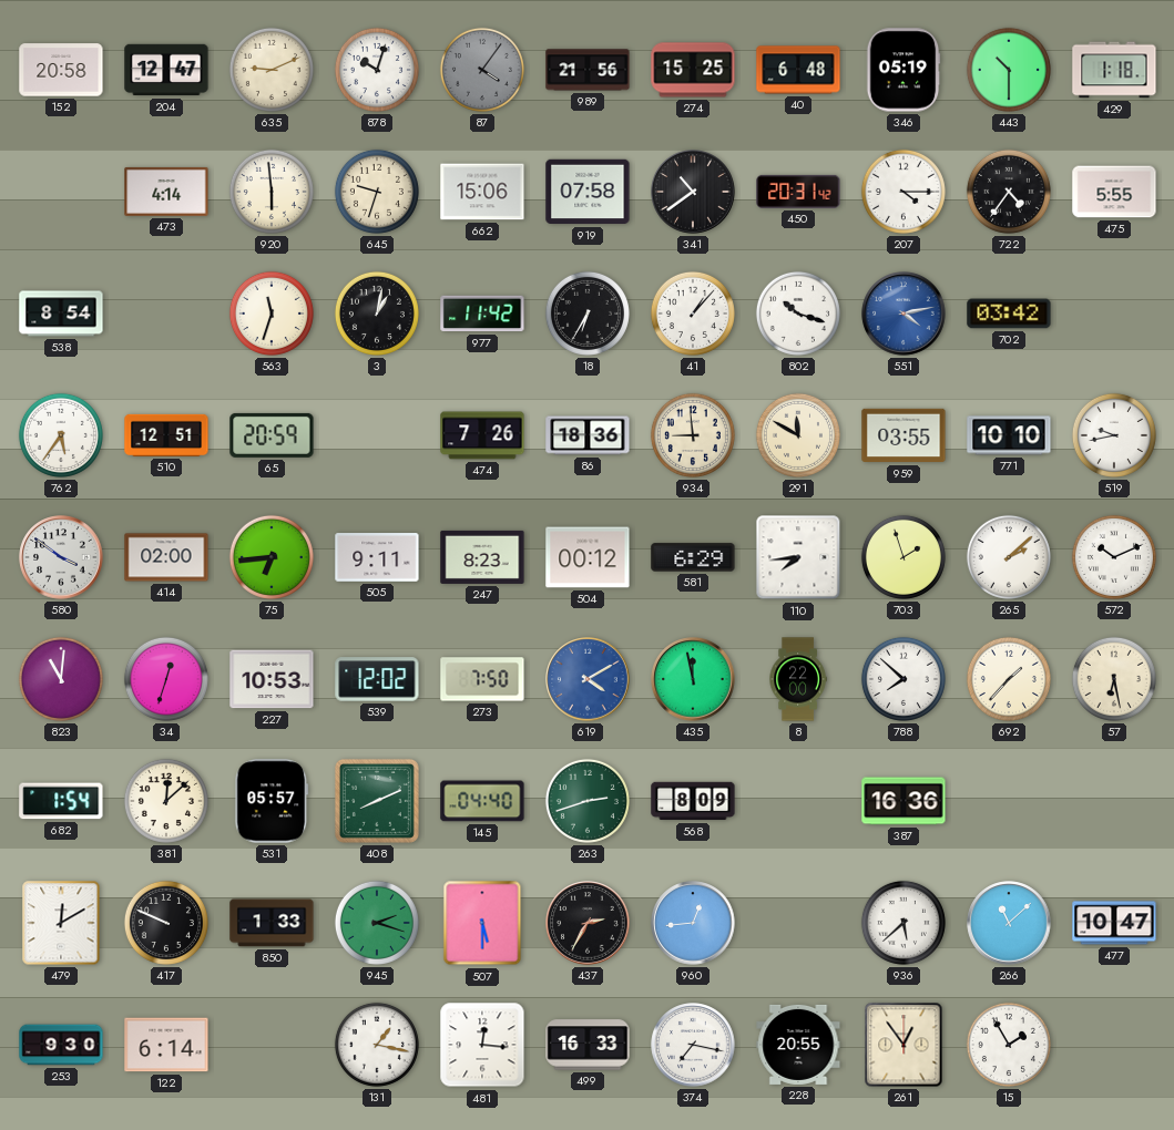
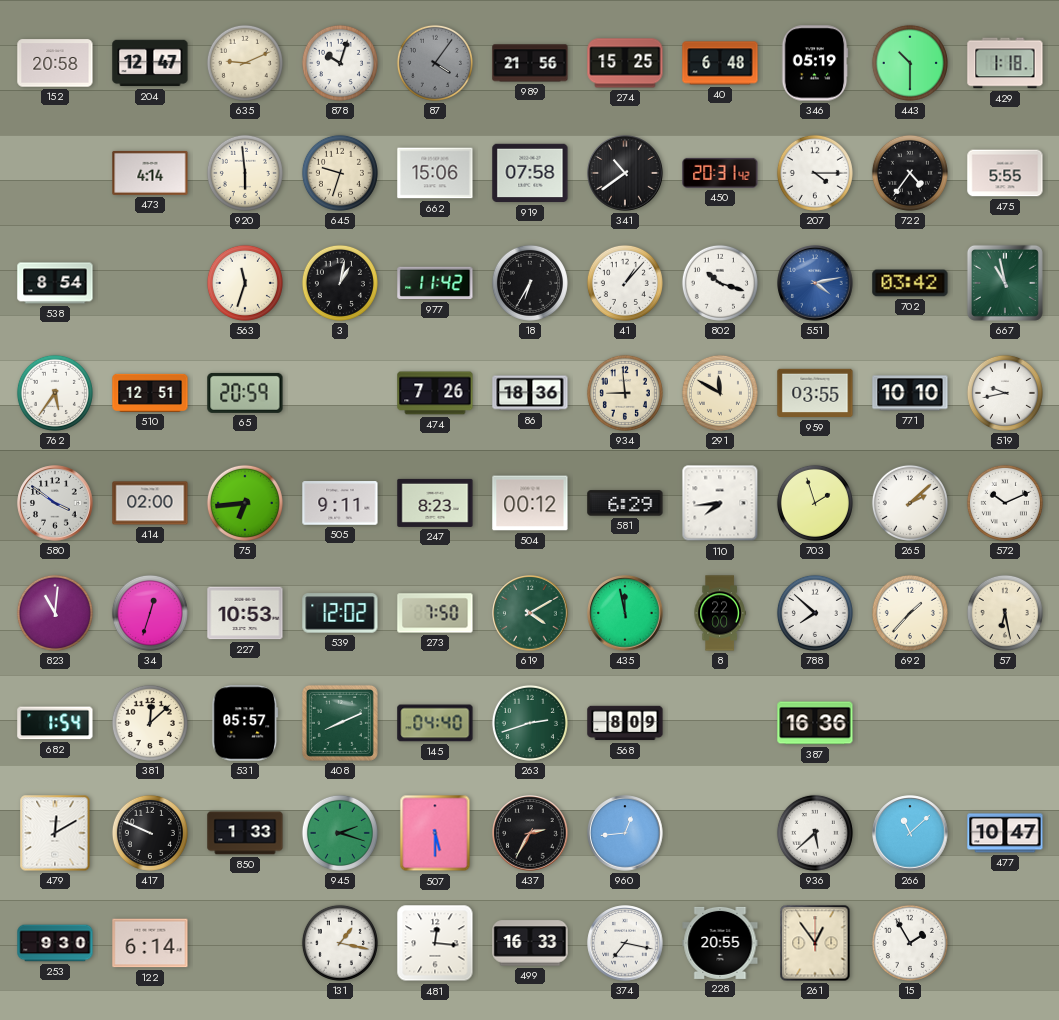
667: none -> 10:58
619 dial: blue -> green
